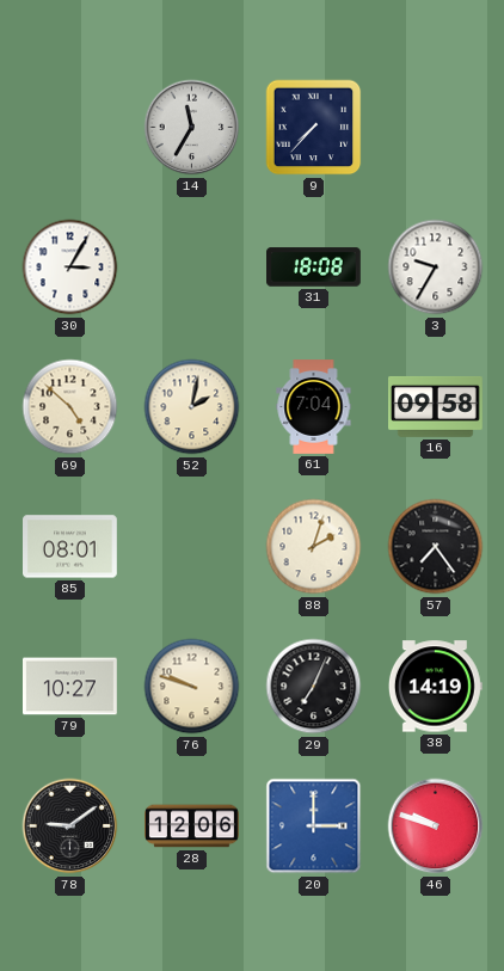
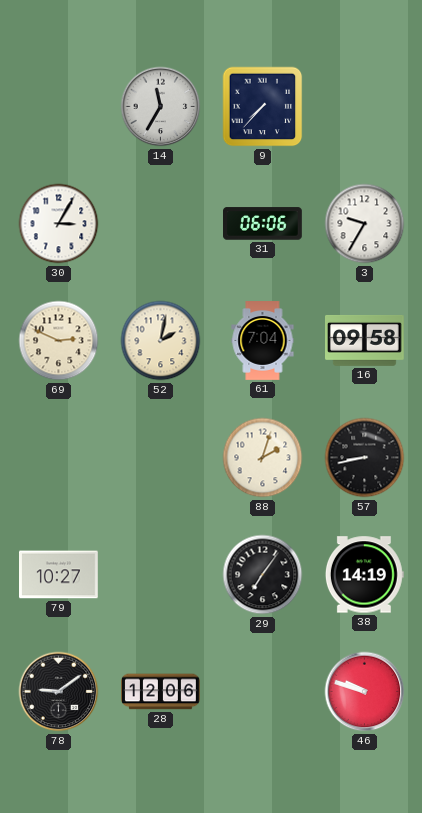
31: 18:08 -> 06:06
69: 4:52 -> 2:49
85: 08:01 -> none
57: 7:24 -> 8:43
76: 9:48 -> none
29: 7:04 -> 7:06
20: 3:00 -> none
